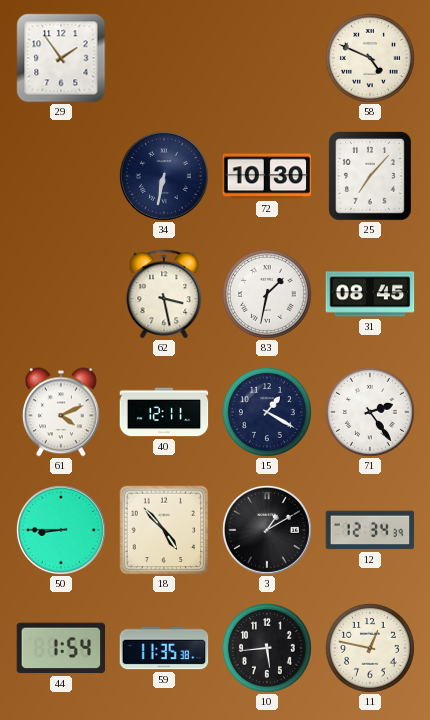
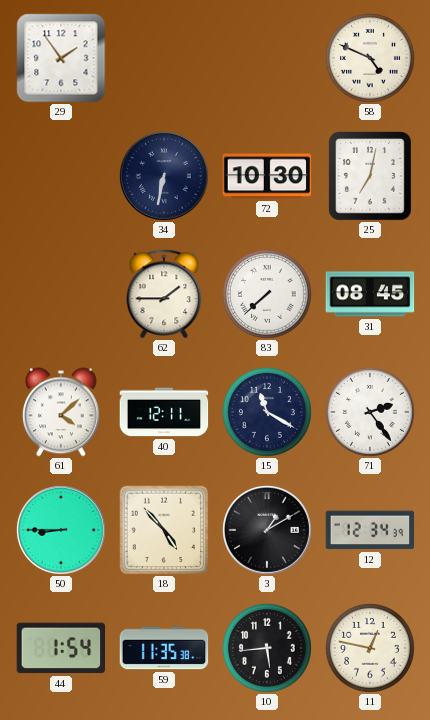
25: 7:07 -> 7:02
62: 3:28 -> 1:45
83: 1:32 -> 7:38
61: 4:11 -> 4:08
15: 1:20 -> 11:20
